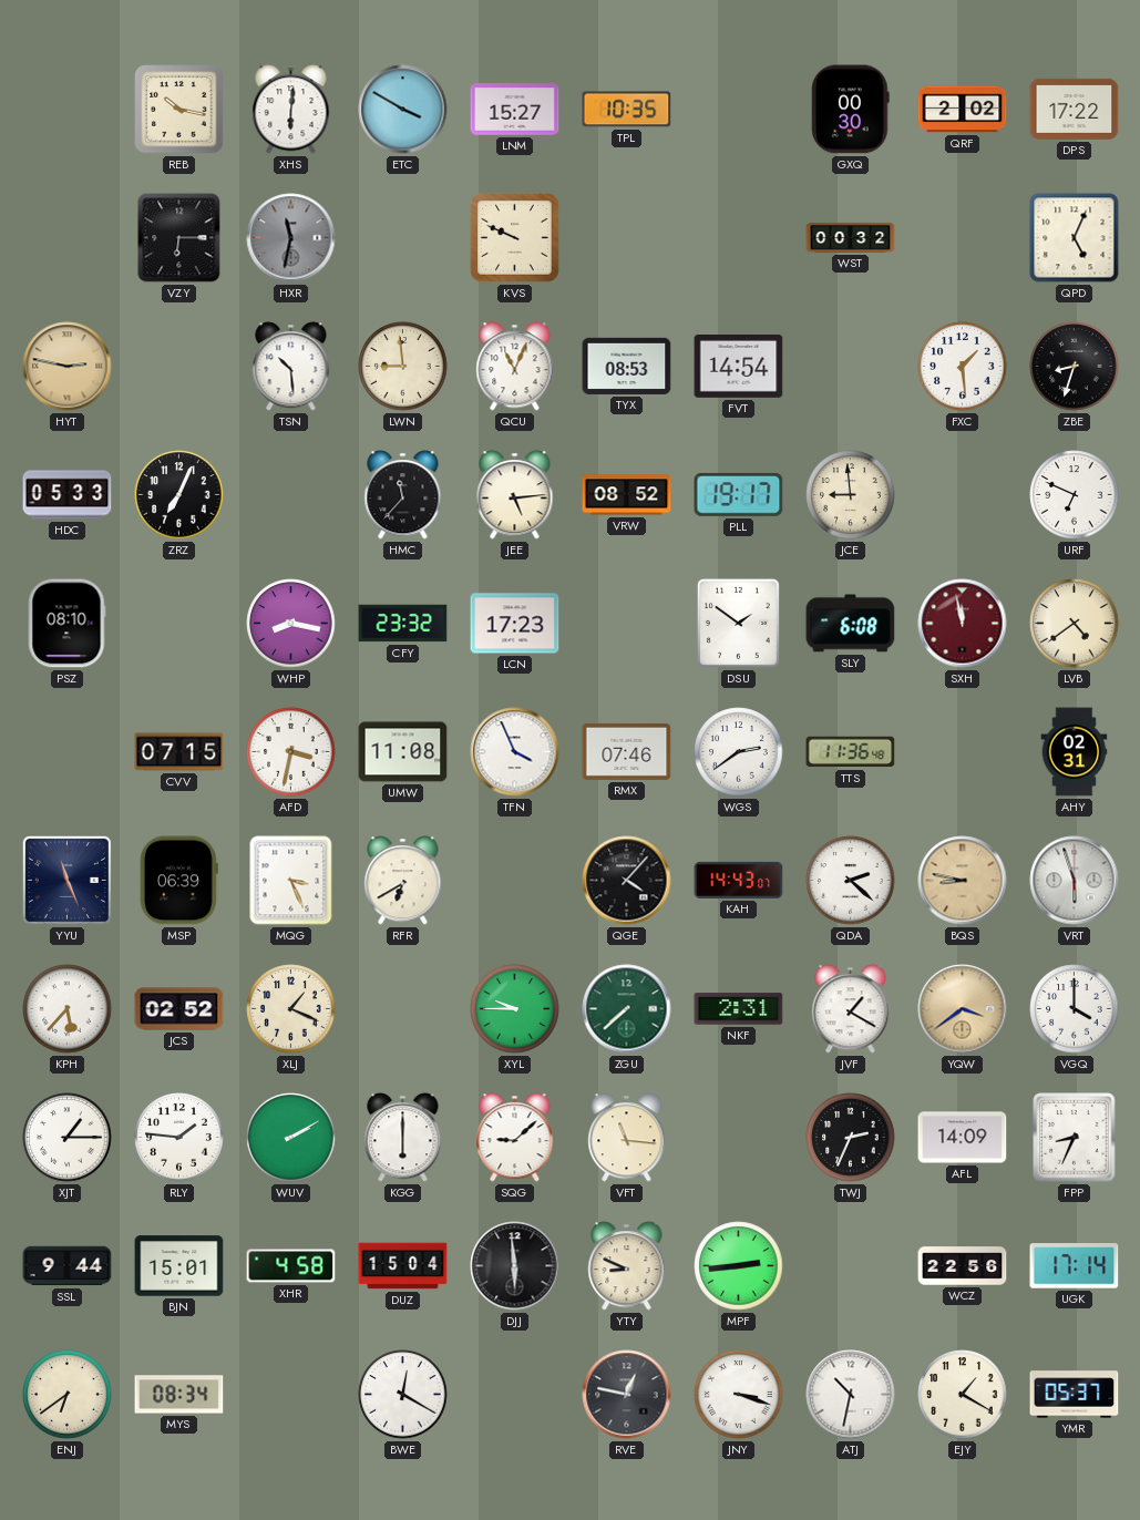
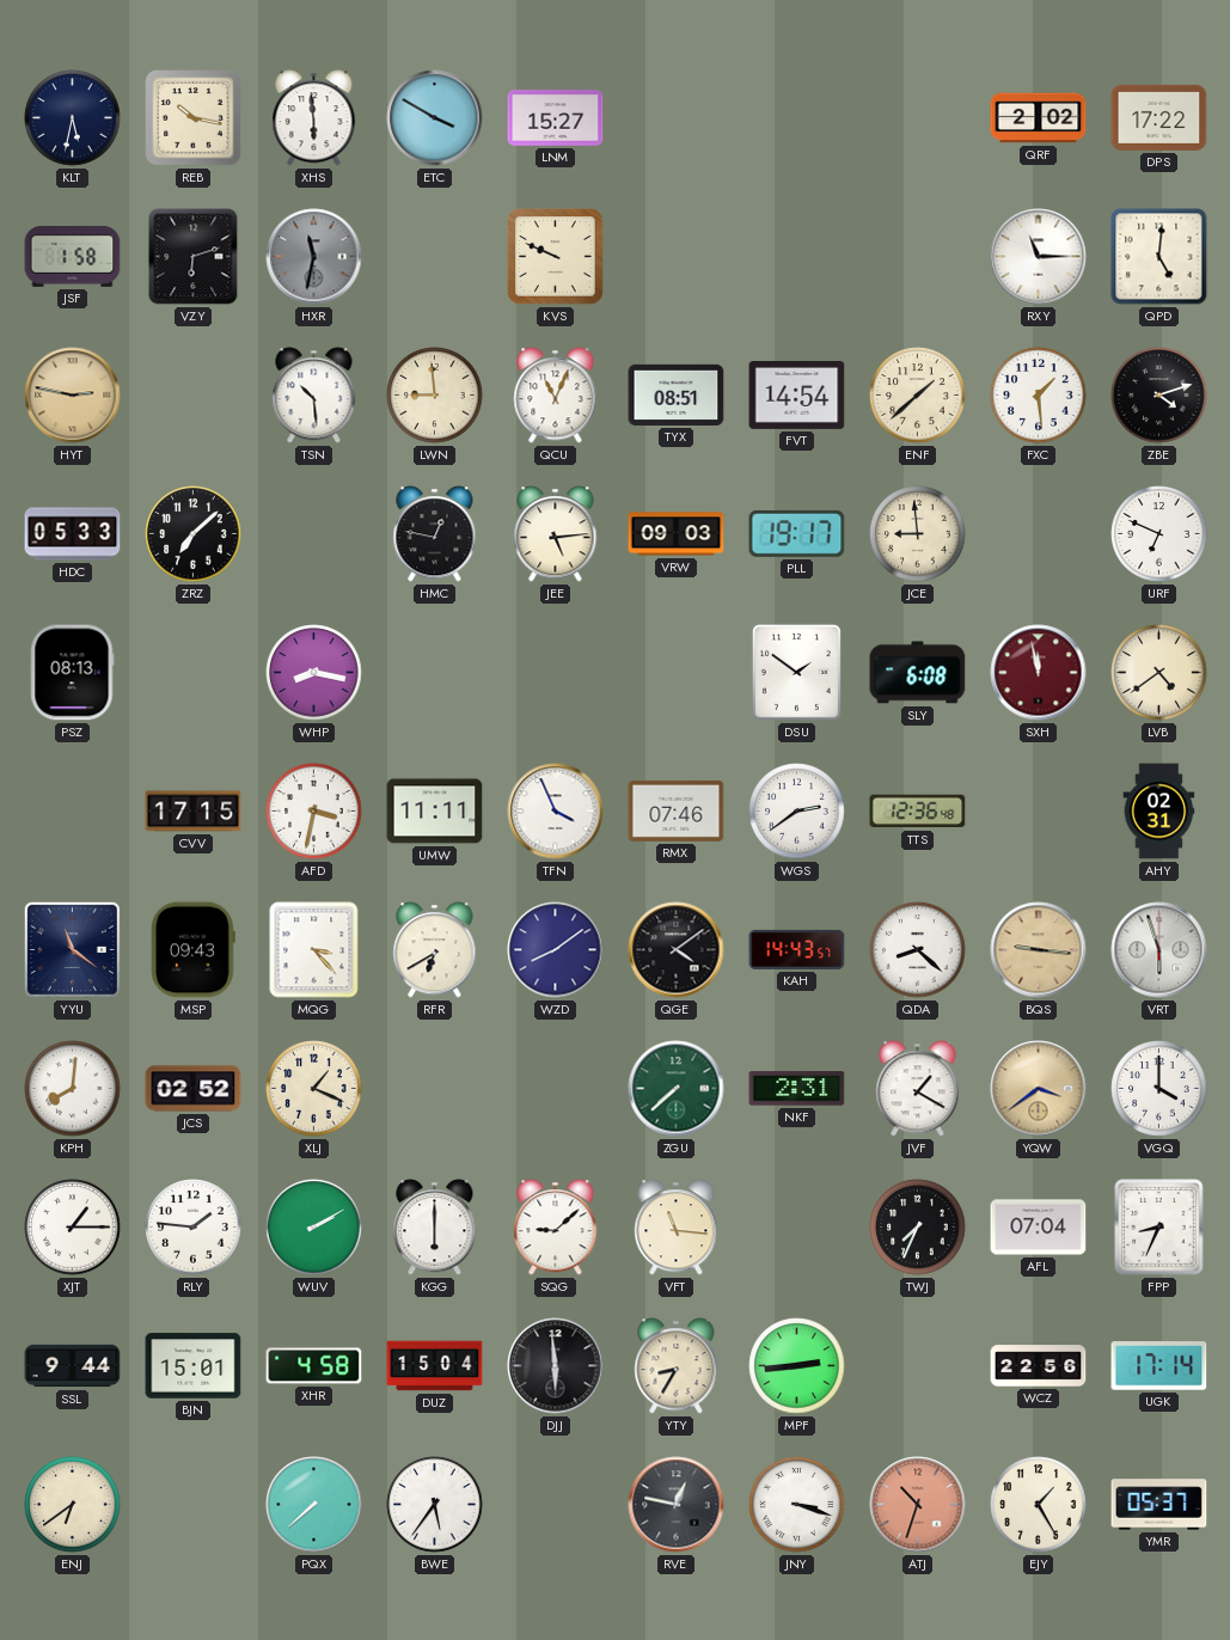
KLT: none -> 5:32
XHS: 6:01 -> 5:59
TPL: 10:35 -> none
GXQ: 00:30 -> none
JSF: none -> 1:58
VZY: 6:15 -> 6:12
WST: 00:32 -> none
RXY: none -> 11:15
QPD: 5:04 -> 5:01
TYX: 08:53 -> 08:51
ENF: none -> 1:38
ZBE: 8:33 -> 4:12
ZRZ: 7:04 -> 7:08
HMC: 11:37 -> 12:47
VRW: 08:52 -> 09:03
PSZ: 08:10 -> 08:13
CFY: 23:32 -> none
LCN: 17:23 -> none
CVV: 07:15 -> 17:15
UMW: 11:08 -> 11:11
TTS: 11:36 -> 12:36
YYU: 11:26 -> 11:21
MSP: 06:39 -> 09:43
MQG: 3:26 -> 3:23
WZD: none -> 8:09
QGE: 4:07 -> 4:09
KAH: 14:43:07 -> 14:43:57
QDA: 2:22 -> 8:22
BQS: 8:47 -> 9:16
KPH: 5:37 -> 8:01
XYL: 9:45 -> none
TWJ: 2:34 -> 7:34
AFL: 14:09 -> 07:04
YTY: 8:49 -> 8:35
MYS: 08:34 -> none
PQX: none -> 7:38
BWE: 12:20 -> 5:36
ATJ: 10:32 -> 10:33
ATJ dial: white -> salmon
EJY: 1:20 -> 1:25
